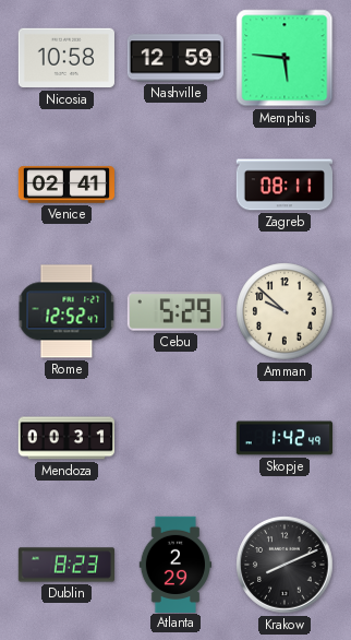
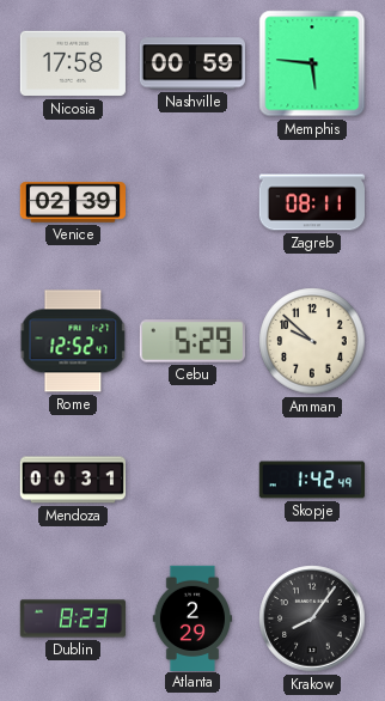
Nicosia: 10:58 -> 17:58
Nashville: 12:59 -> 00:59
Venice: 02:41 -> 02:39
Krakow: 8:11 -> 8:06
